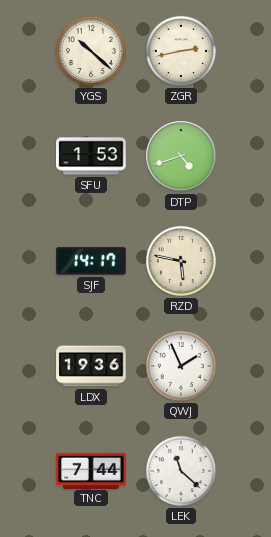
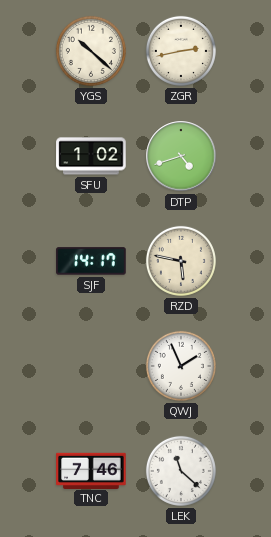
SFU: 1:53 -> 1:02
LDX: 19:36 -> none
TNC: 7:44 -> 7:46
